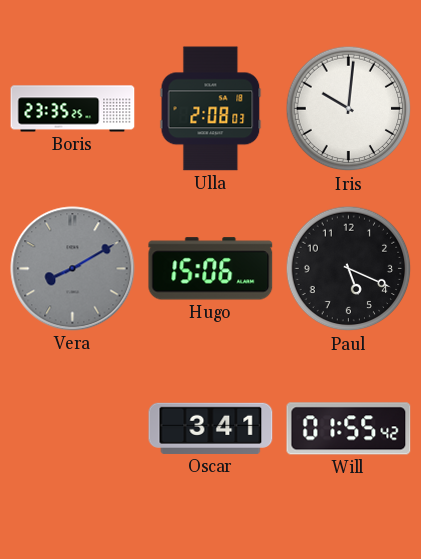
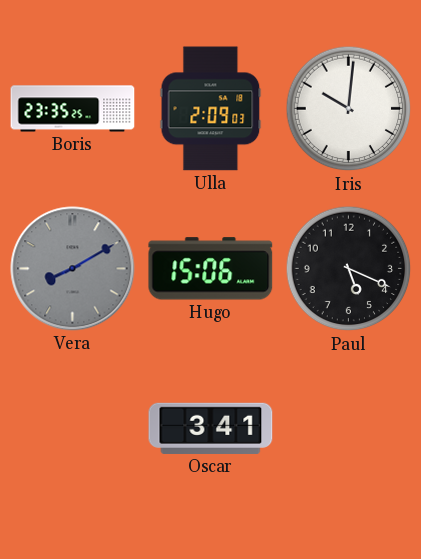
Ulla: 2:08 -> 2:09
Will: 01:55 -> none
